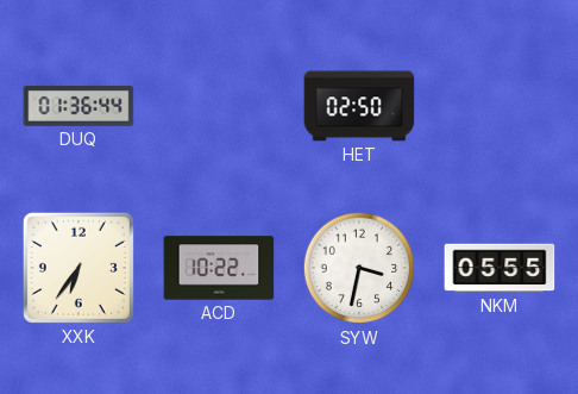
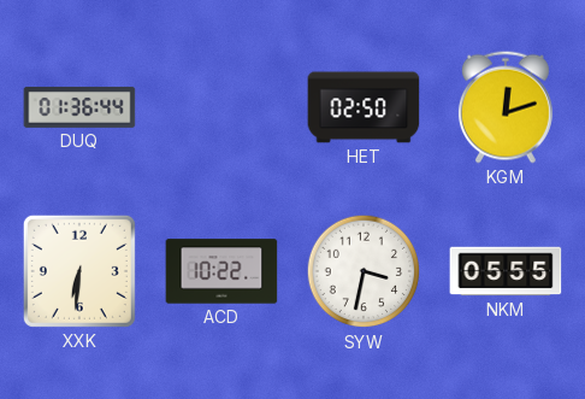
KGM: none -> 12:12
XXK: 6:36 -> 6:31
